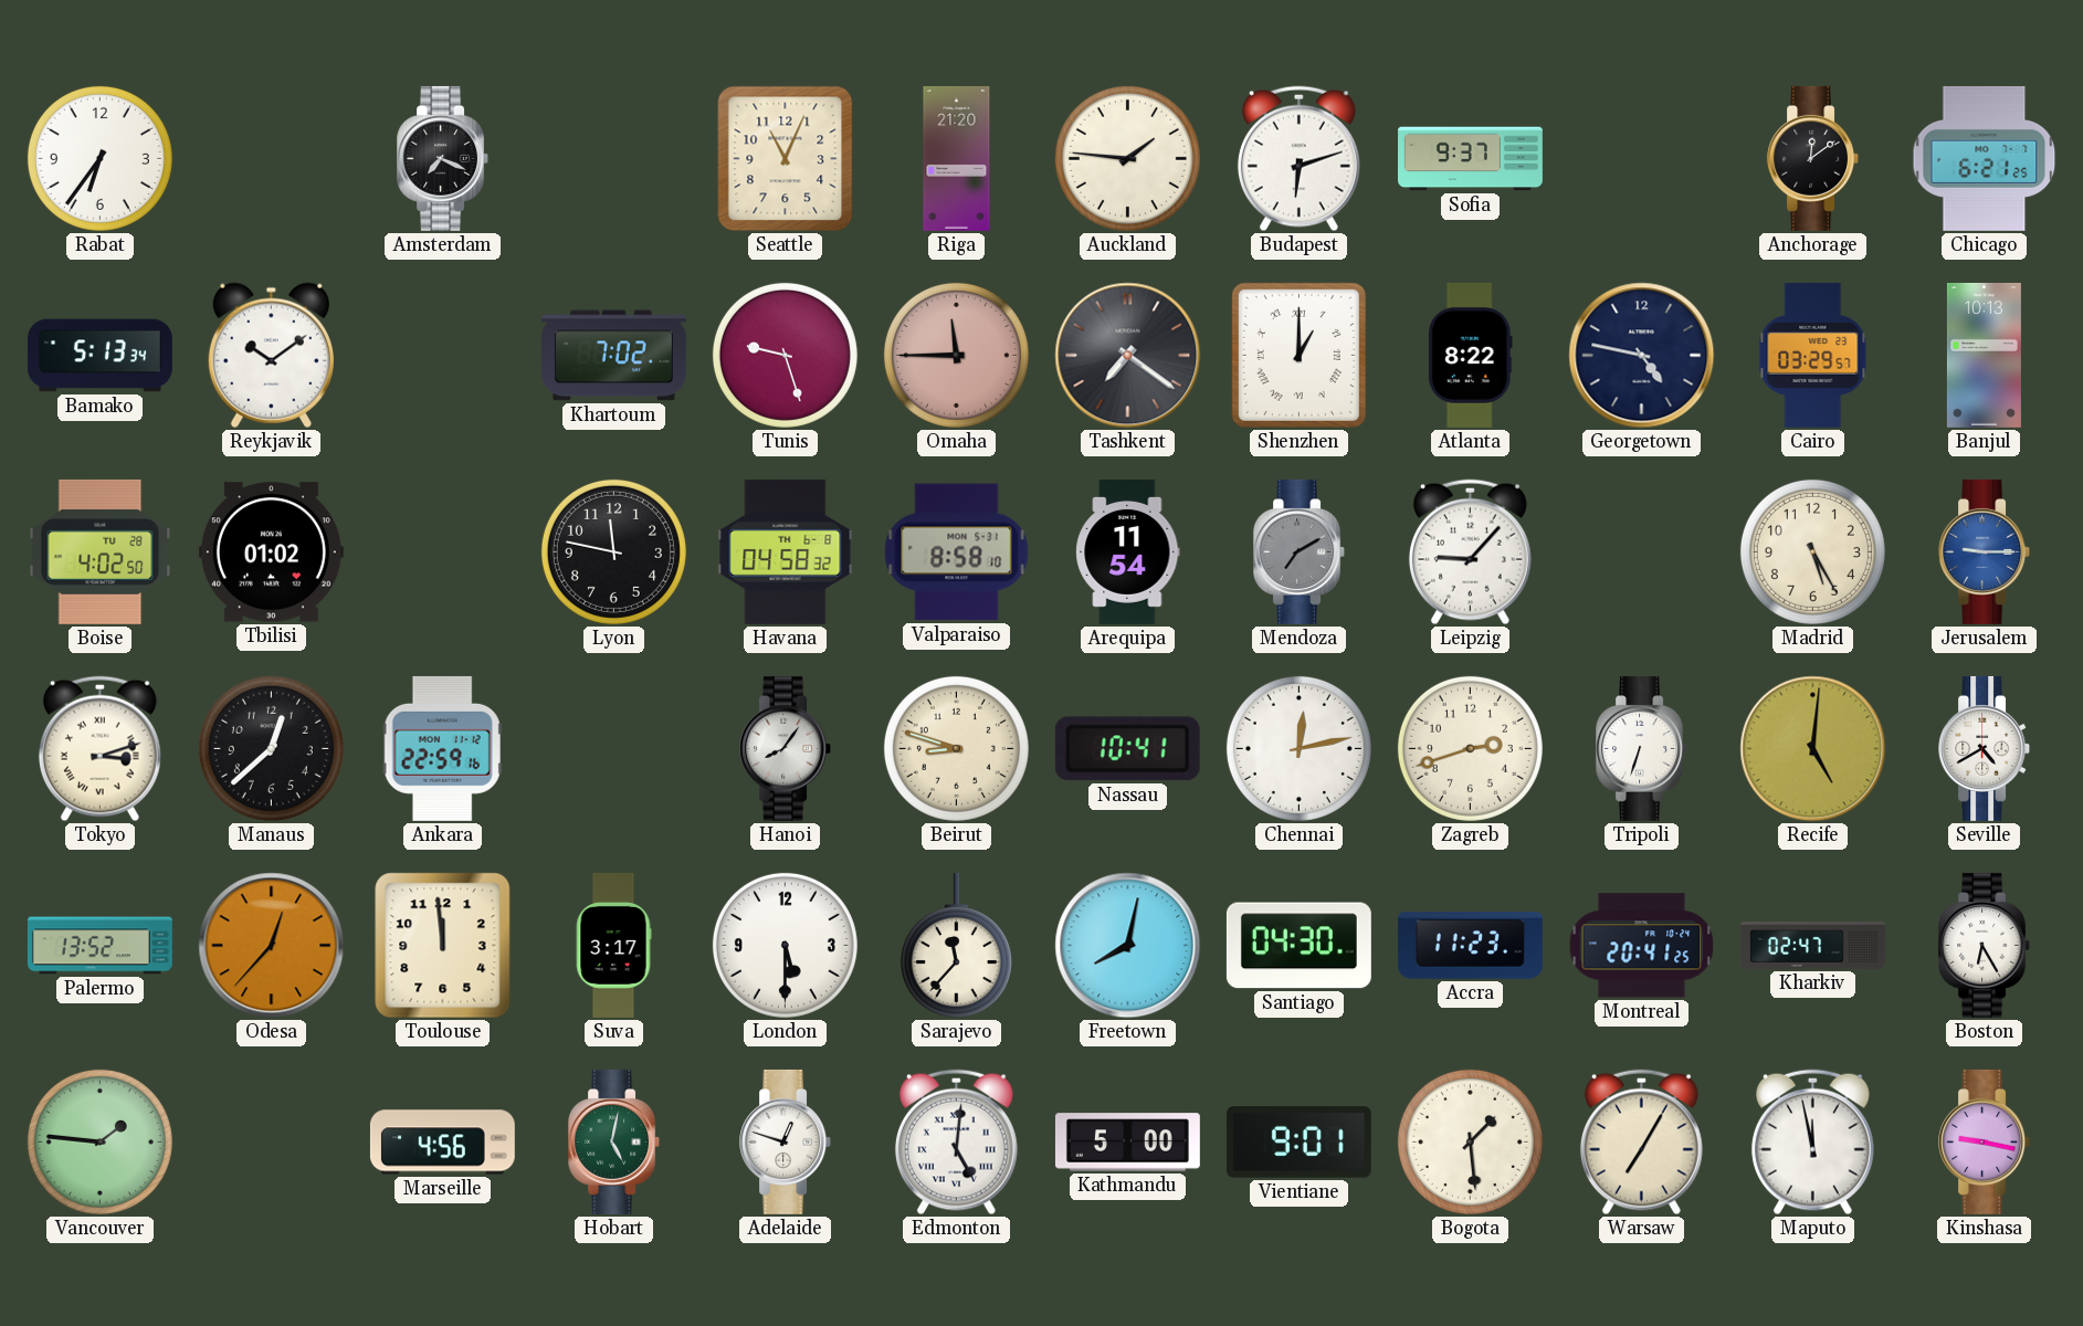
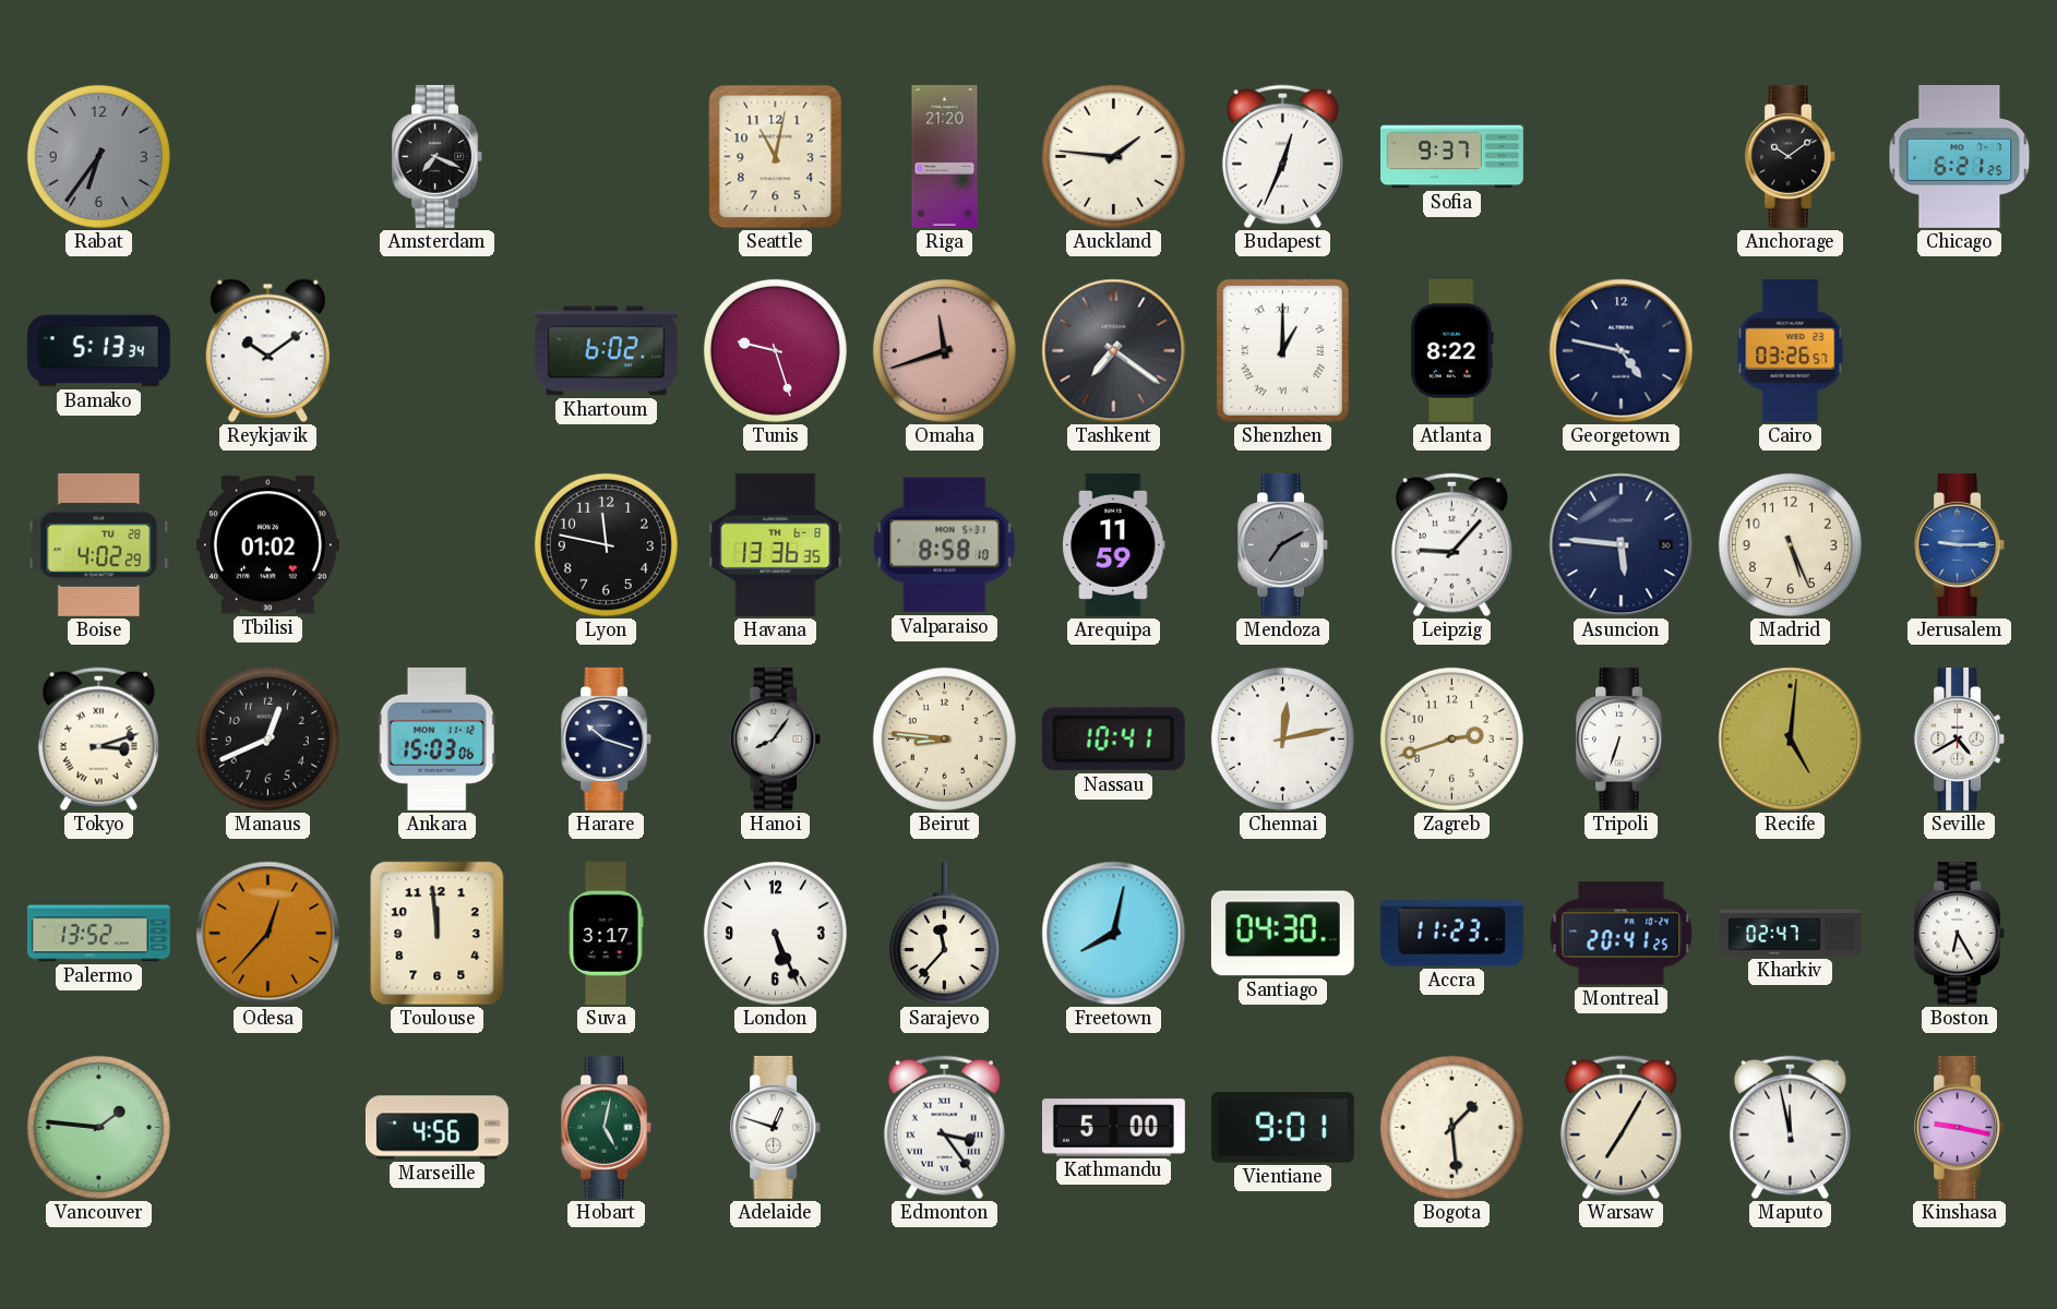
Rabat dial: white -> grey
Seattle: 11:04 -> 11:02
Budapest: 6:12 -> 12:34
Anchorage: 12:09 -> 10:09
Khartoum: 7:02 -> 6:02
Omaha: 11:45 -> 11:42
Cairo: 03:29 -> 03:26
Banjul: 10:13 -> none
Boise: 4:02:50 -> 4:02:29
Havana: 04:58 -> 13:36
Arequipa: 11:54 -> 11:59
Asuncion: none -> 5:46
Madrid: 5:25 -> 5:26
Manaus: 12:38 -> 12:41
Ankara: 22:59 -> 15:03
Harare: none -> 10:18
Beirut: 8:48 -> 8:46
London: 5:30 -> 5:26
Edmonton: 5:01 -> 3:24
